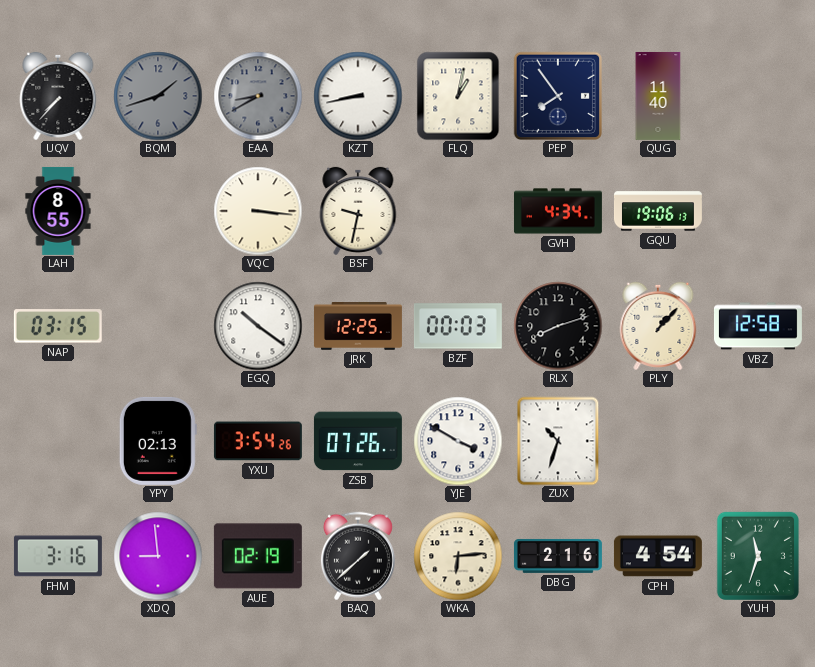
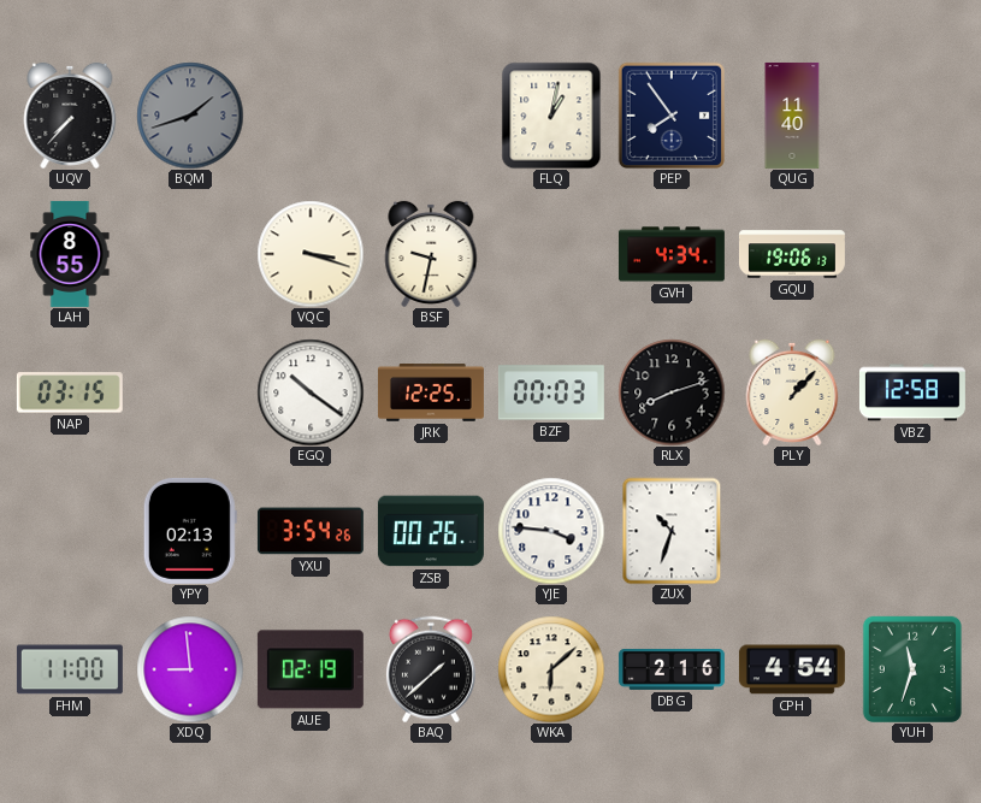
EAA: 8:40 -> none
KZT: 8:43 -> none
VQC: 3:16 -> 3:18
ZSB: 07:26 -> 00:26
YJE: 3:50 -> 3:46
FHM: 3:16 -> 11:00
WKA: 6:14 -> 6:08
